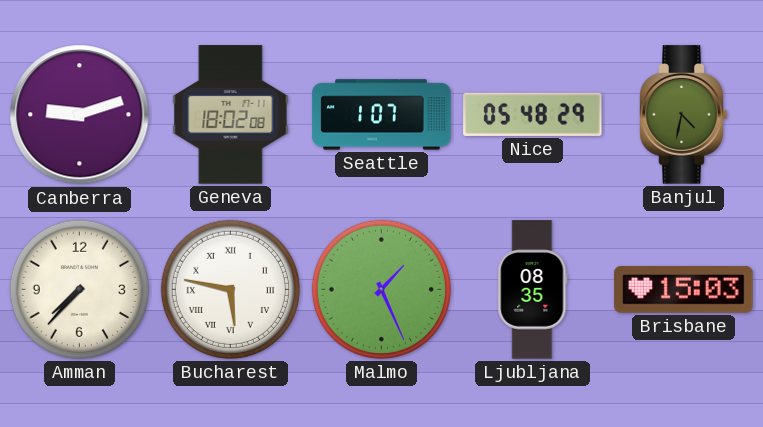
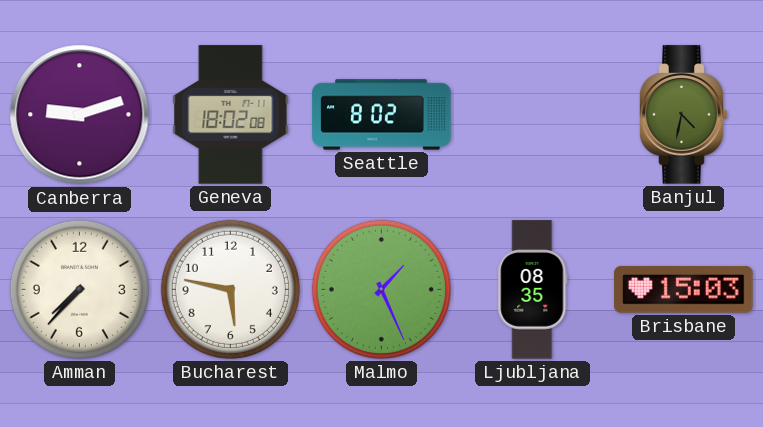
Seattle: 1:07 -> 8:02
Nice: 05:48 -> none
Bucharest numerals: Roman -> Arabic
